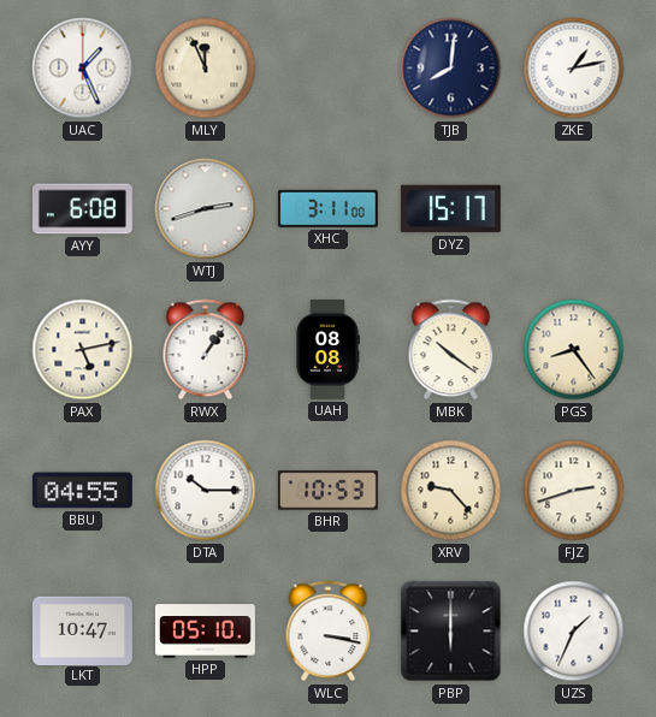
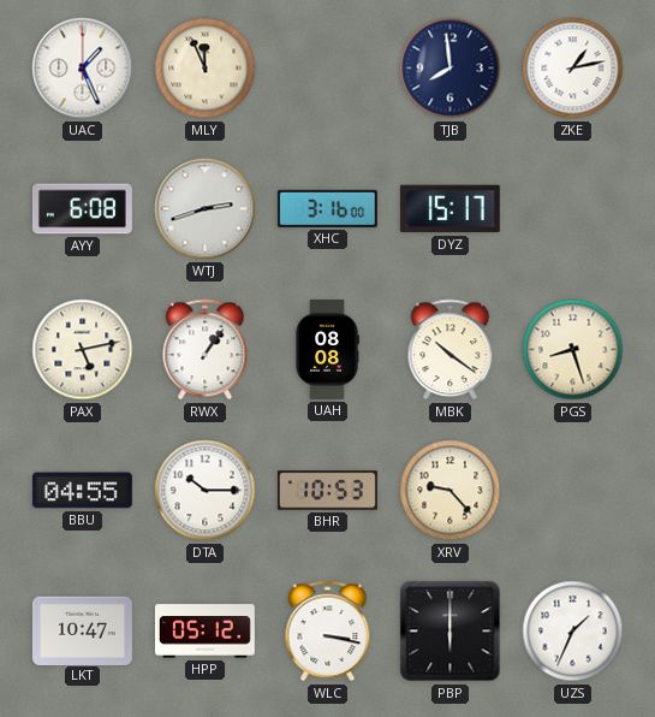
TJB: 8:01 -> 7:59
XHC: 3:11 -> 3:16
PGS: 8:24 -> 8:27
FJZ: 2:42 -> none
HPP: 05:10 -> 05:12
